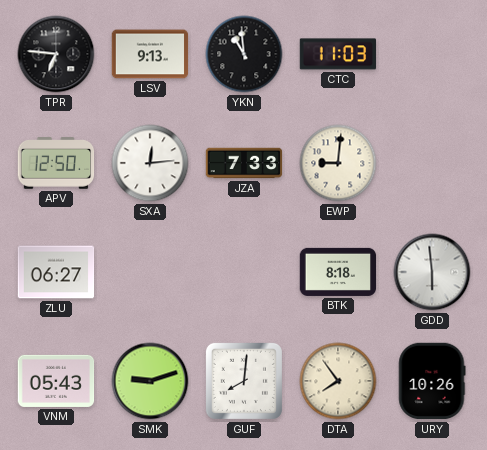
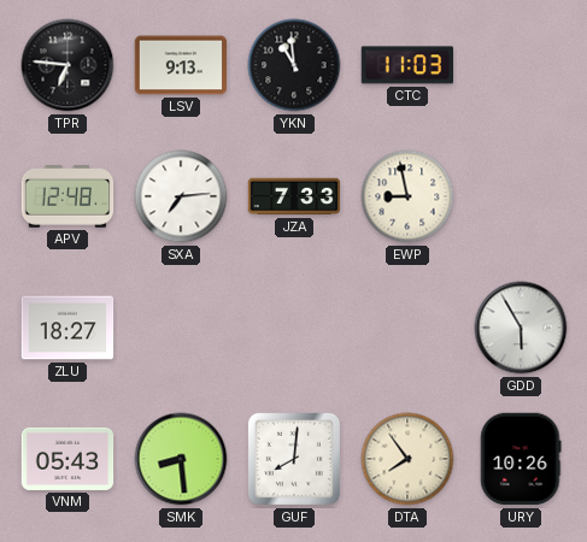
APV: 12:50 -> 12:48
SXA: 12:14 -> 7:14
EWP: 9:01 -> 8:58
ZLU: 06:27 -> 18:27
BTK: 8:18 -> none
GDD: 5:59 -> 5:55
SMK: 9:12 -> 8:29
